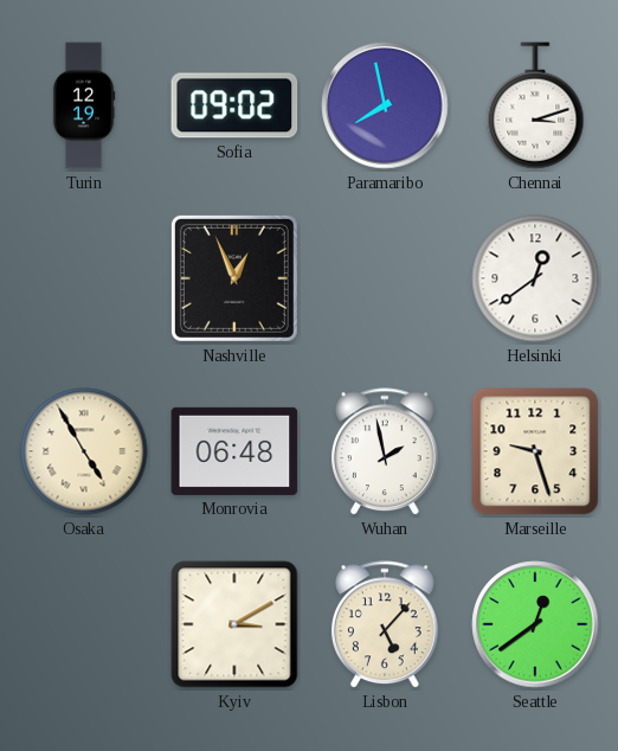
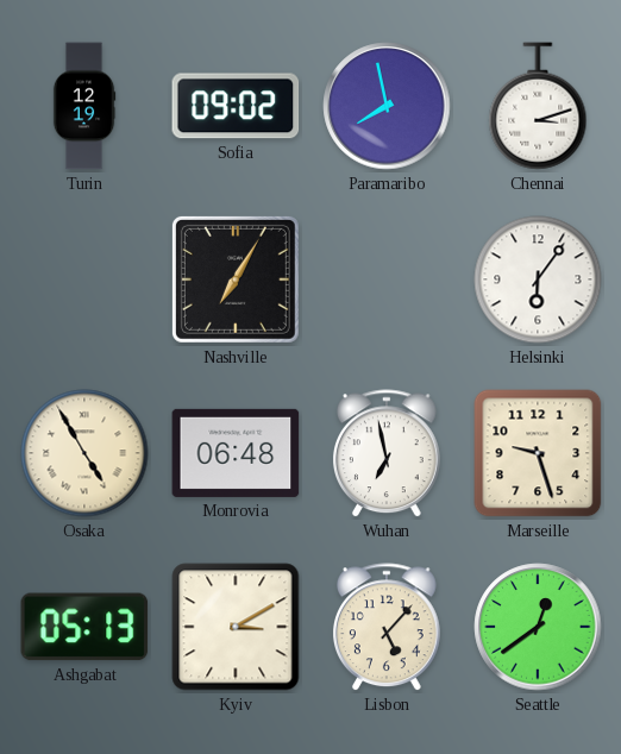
Nashville: 12:56 -> 7:05
Helsinki: 12:39 -> 6:06
Wuhan: 1:58 -> 6:58
Ashgabat: none -> 05:13
